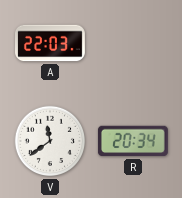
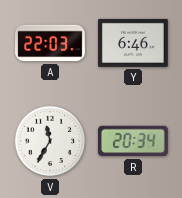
Y: none -> 6:46
V: 11:39 -> 11:35
